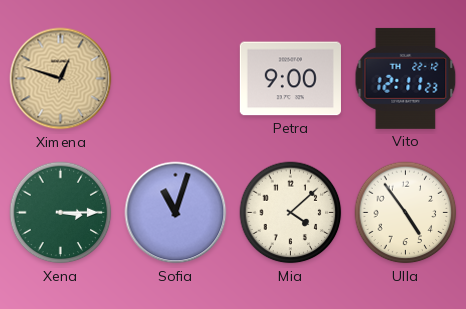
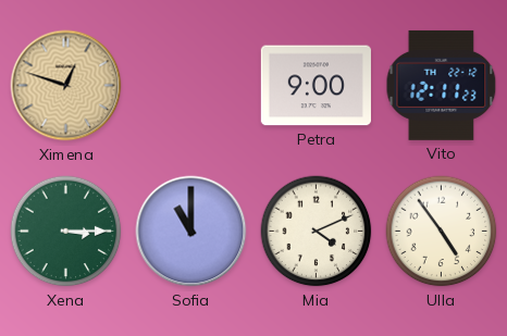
Sofia: 11:03 -> 11:00
Mia: 4:08 -> 4:11
